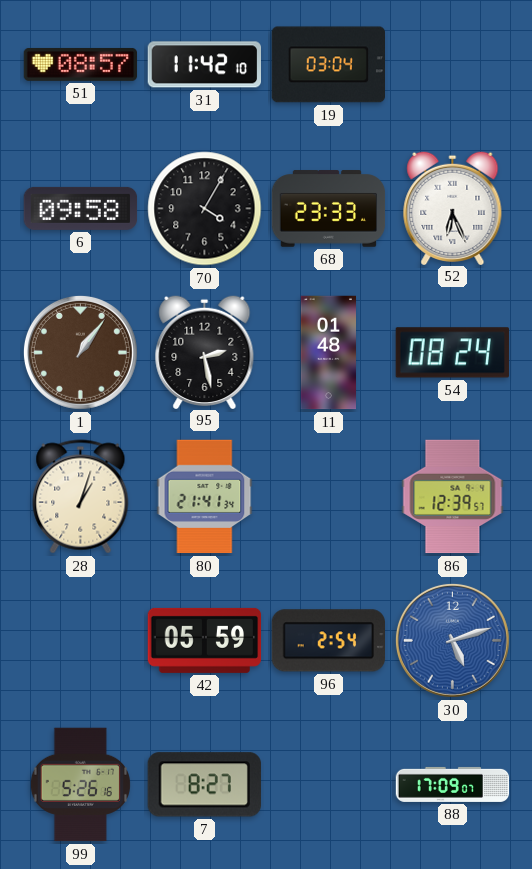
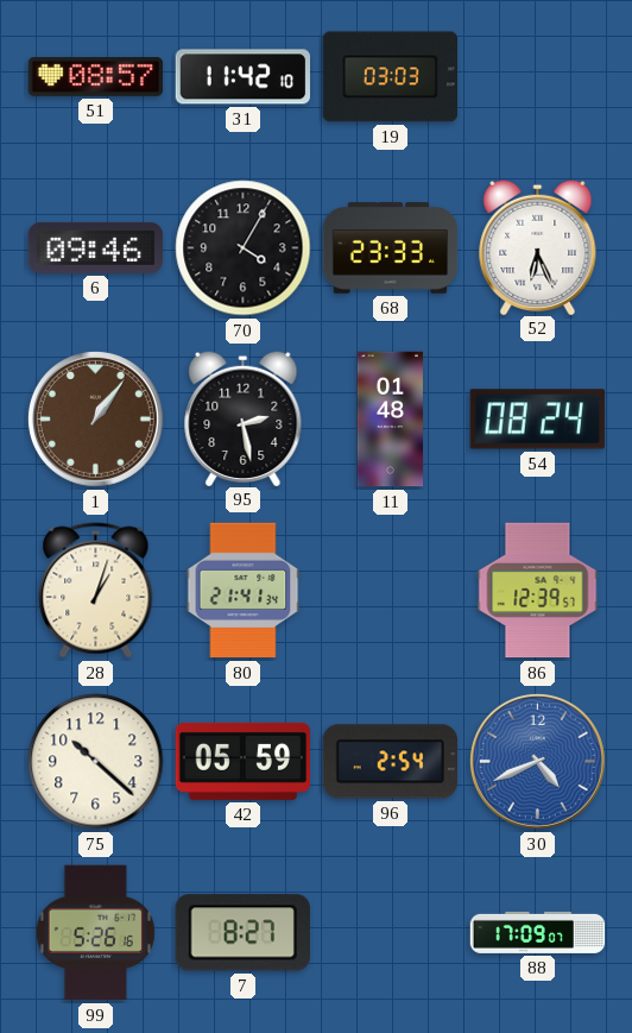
19: 03:04 -> 03:03
6: 09:58 -> 09:46
75: none -> 10:22
30: 5:12 -> 4:41
